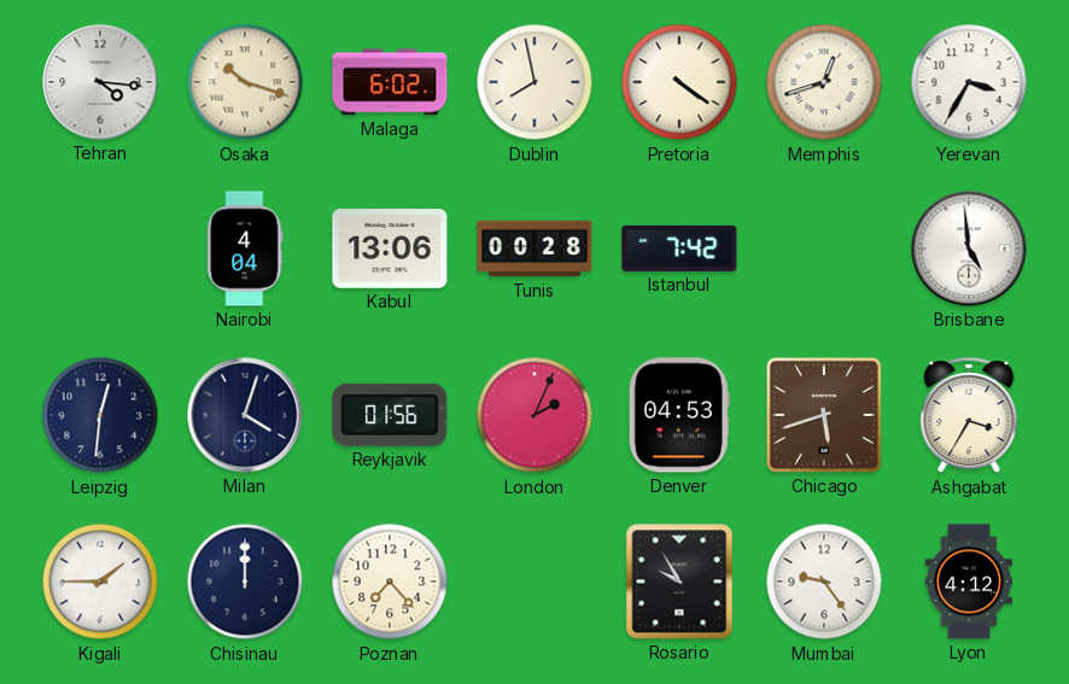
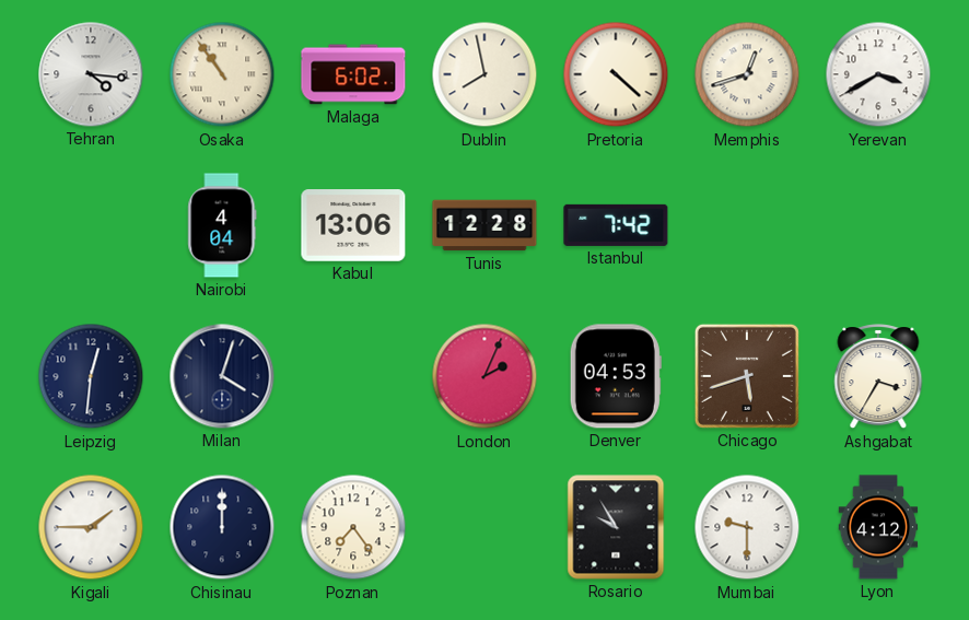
Osaka: 10:18 -> 10:54
Pretoria: 4:21 -> 4:22
Yerevan: 3:35 -> 3:40
Tunis: 00:28 -> 12:28
Brisbane: 4:59 -> none
Reykjavik: 01:56 -> none
Poznan: 7:23 -> 7:24
Mumbai: 9:24 -> 9:30
